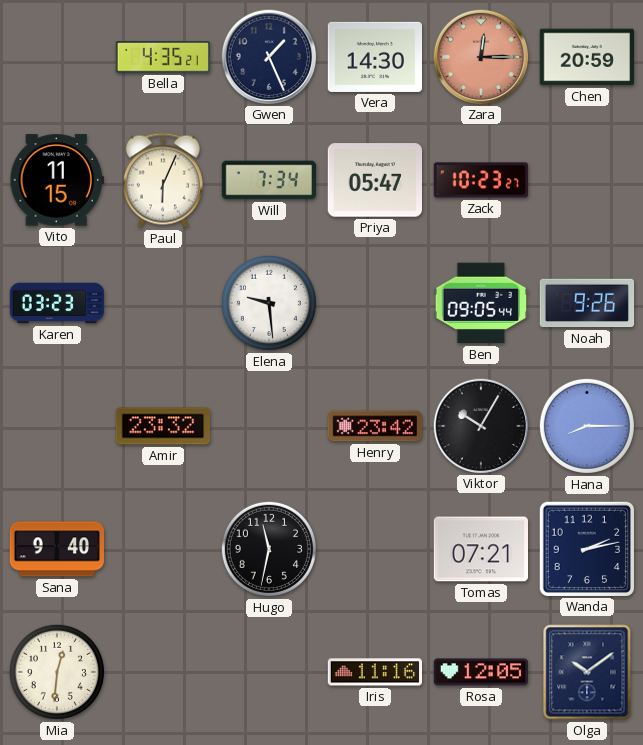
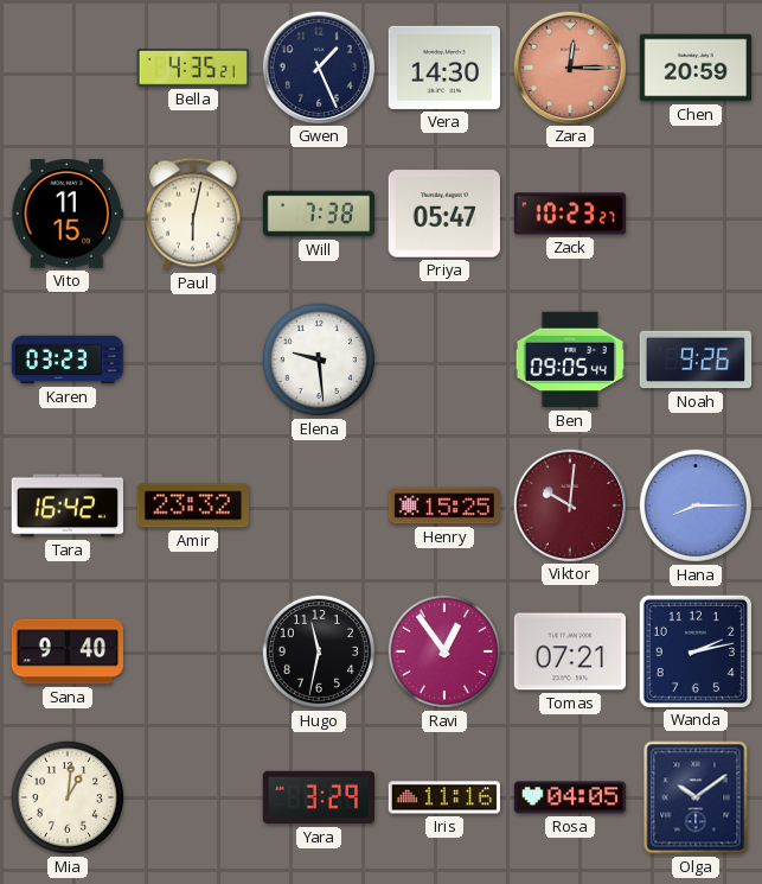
Paul: 6:04 -> 6:02
Will: 7:34 -> 7:38
Tara: none -> 16:42
Henry: 23:42 -> 15:25
Viktor: 10:05 -> 10:01
Viktor dial: black -> burgundy
Ravi: none -> 12:54
Mia: 12:31 -> 1:01
Yara: none -> 3:29
Rosa: 12:05 -> 04:05
